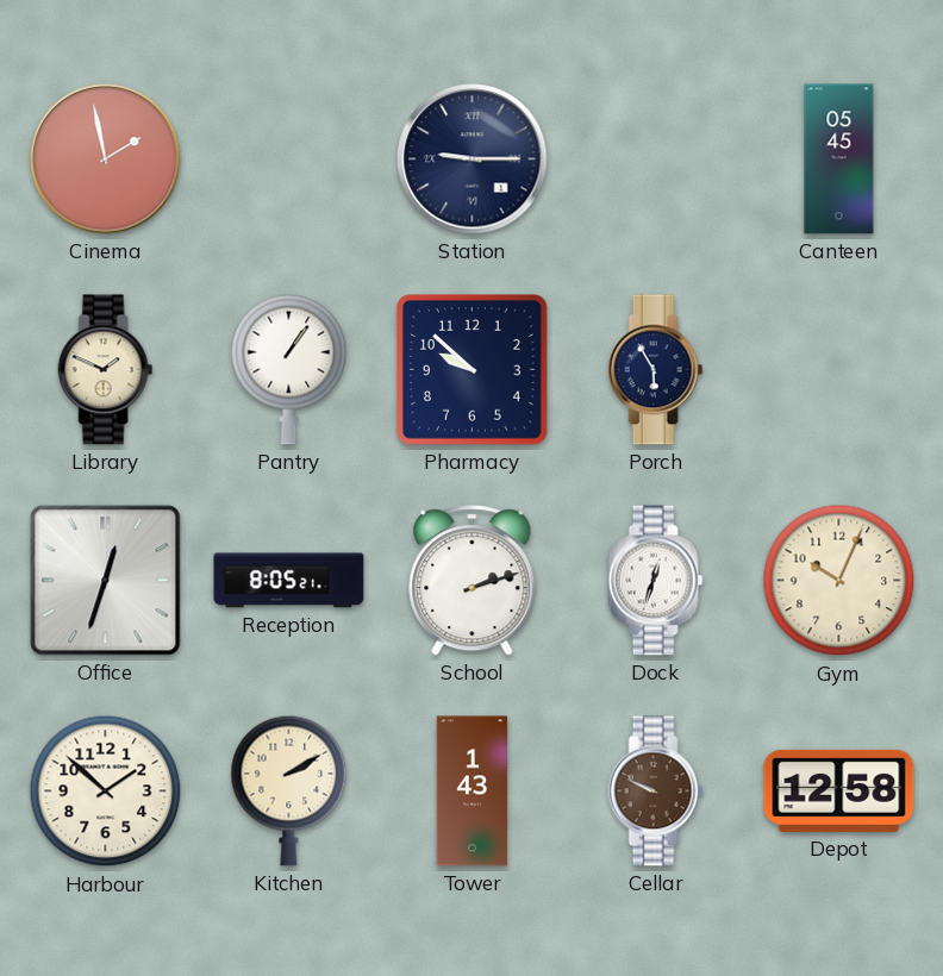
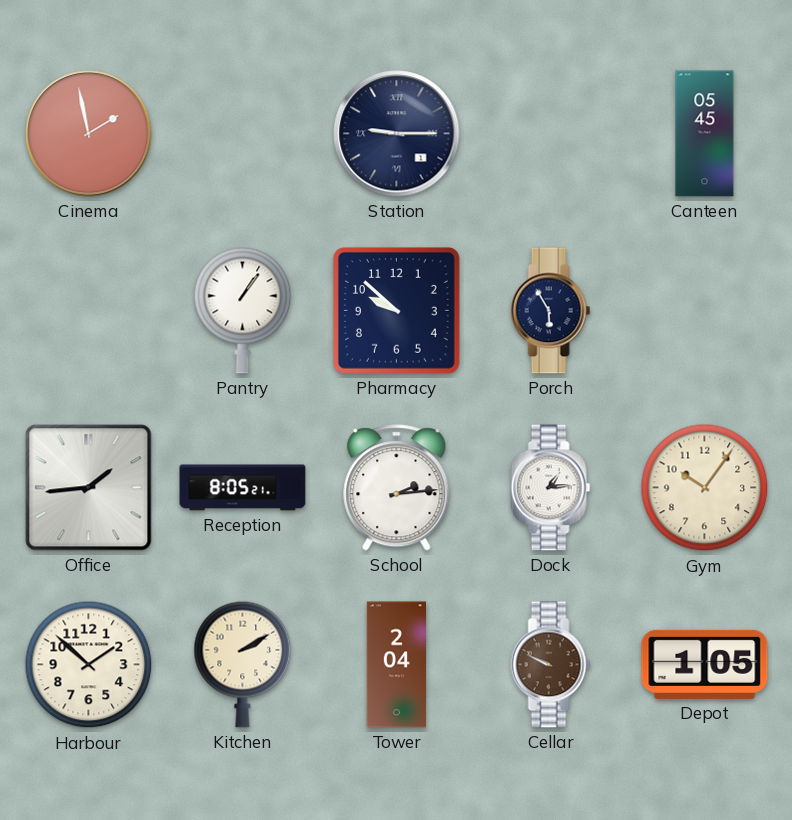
Library: 1:49 -> none
Office: 12:33 -> 1:44
School: 2:12 -> 2:14
Dock: 12:33 -> 1:14
Gym: 10:04 -> 10:06
Tower: 1:43 -> 2:04
Depot: 12:58 -> 1:05
